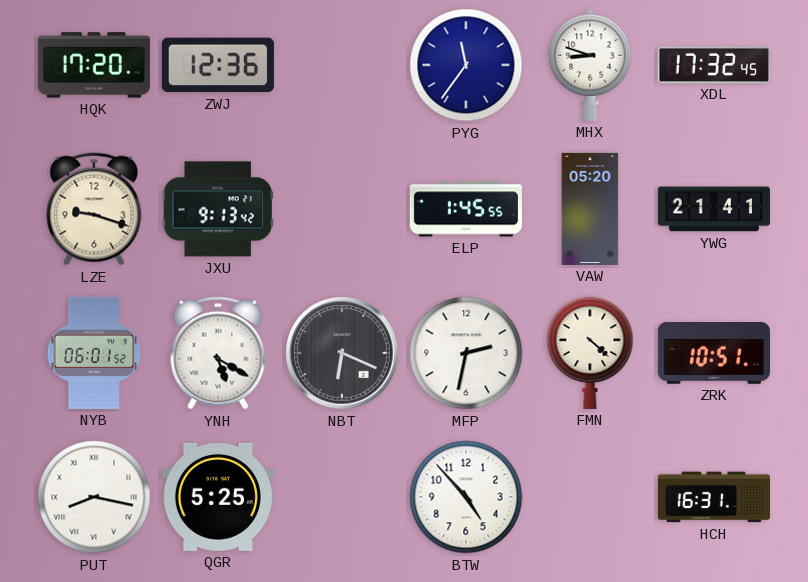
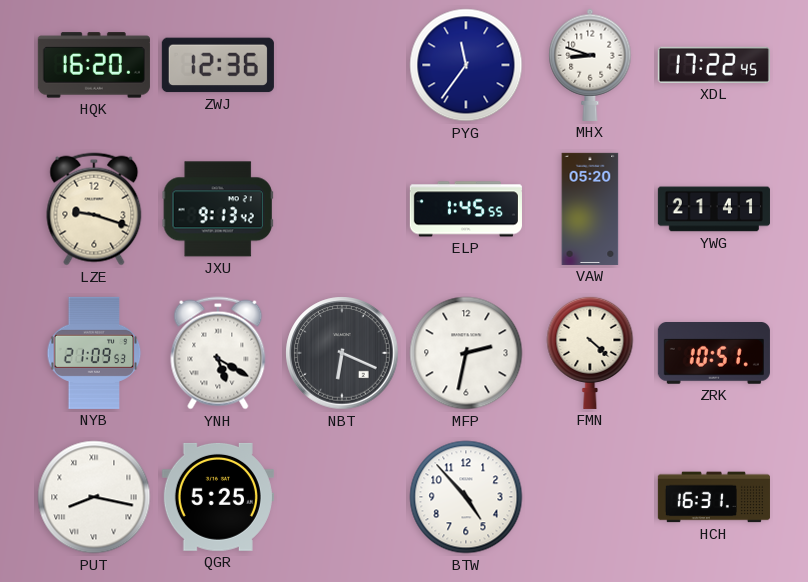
HQK: 17:20 -> 16:20
XDL: 17:32 -> 17:22
NYB: 06:01 -> 21:09
